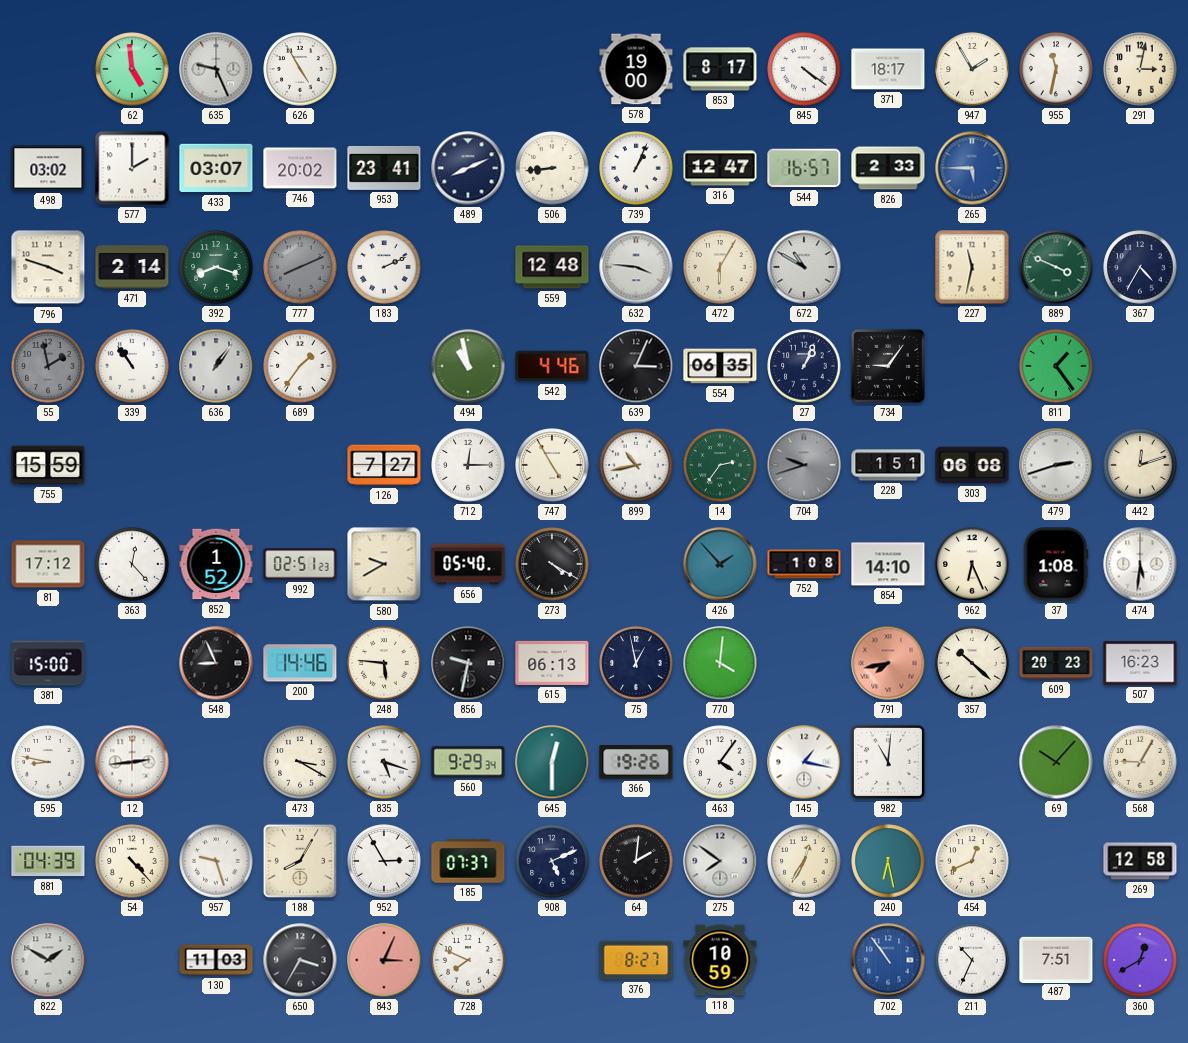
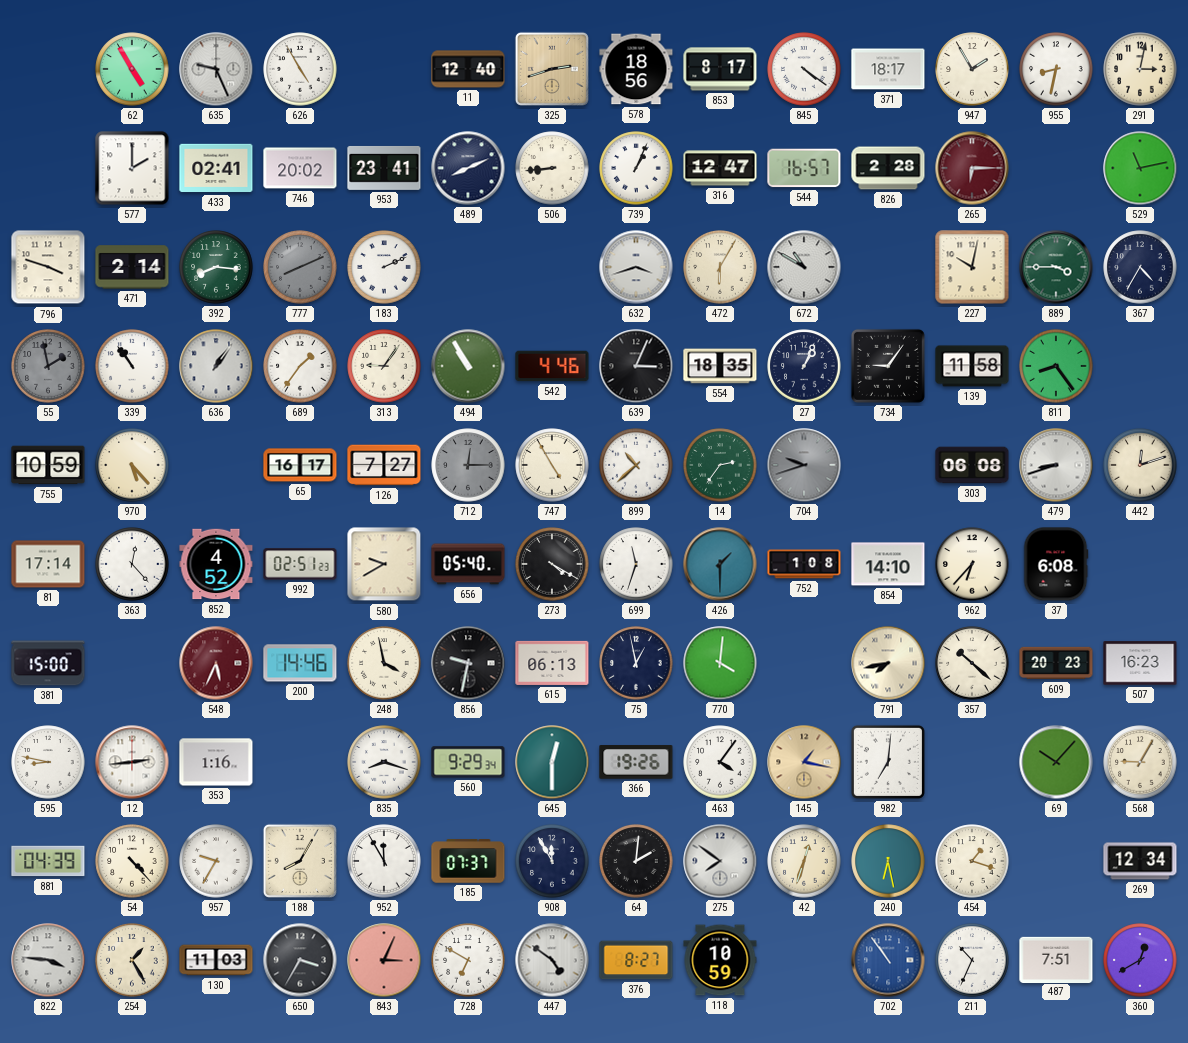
62: 4:59 -> 4:55
11: none -> 12:40
325: none -> 2:42
578: 19:00 -> 18:56
955: 11:32 -> 8:32
498: 03:02 -> none
433: 03:07 -> 02:41
826: 2:33 -> 2:28
265: 5:45 -> 6:15
265 dial: blue -> burgundy
529: none -> 11:13
392: 8:18 -> 8:16
559: 12:48 -> none
632: 3:46 -> 3:42
227: 11:32 -> 10:02
889: 3:49 -> 3:45
313: none -> 9:06
494: 10:58 -> 10:55
554: 06:35 -> 18:35
139: none -> 11:58
811: 1:24 -> 8:24
755: 15:59 -> 10:59
970: none -> 5:23
65: none -> 16:17
712 dial: white -> grey
899: 10:43 -> 10:38
228: 1:51 -> none
479: 2:42 -> 8:42
81: 17:12 -> 17:14
852: 1:52 -> 4:52
699: none -> 11:33
426: 1:53 -> 1:30
962: 6:26 -> 6:37
37: 1:08 -> 6:08
474: 5:31 -> none
548: 8:56 -> 5:34
548 dial: black -> burgundy
248: 5:46 -> 3:58
791 dial: salmon -> cream
353: none -> 1:16
473: 3:20 -> none
835: 5:18 -> 8:18
145 dial: white -> champagne
982: 11:01 -> 7:01
957: 9:27 -> 9:35
952: 2:55 -> 11:55
908: 5:11 -> 11:55
42: 12:35 -> 12:33
454: 12:41 -> 1:18
269: 12:58 -> 12:34
822: 1:50 -> 3:46
254: none -> 1:25
728: 7:49 -> 6:50
447: none -> 4:51
